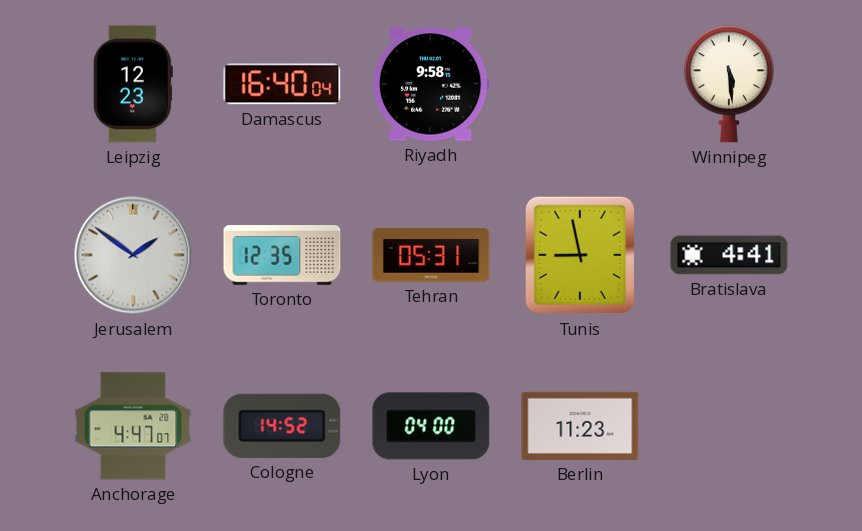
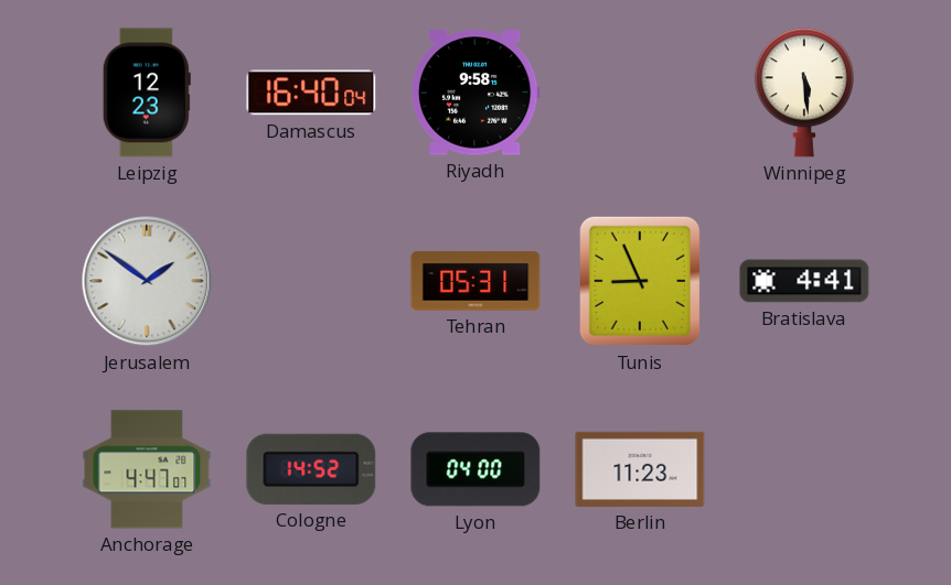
Toronto: 12:35 -> none
Tunis: 8:58 -> 8:56
